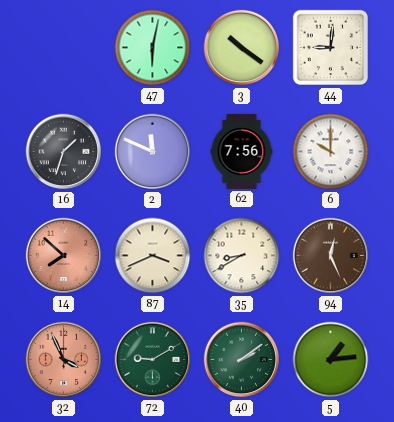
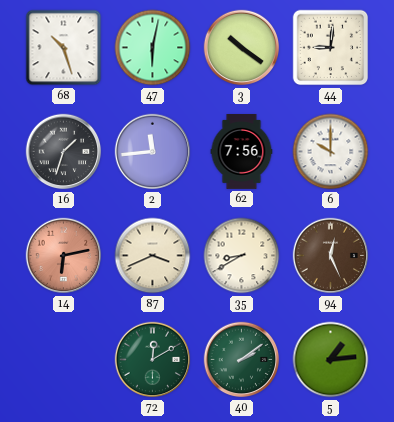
68: none -> 10:27
2: 11:49 -> 11:44
14: 7:52 -> 6:13
32: 3:56 -> none
72: 9:10 -> 12:10
